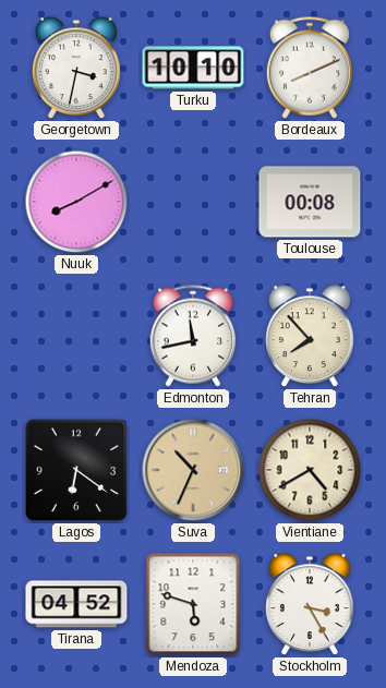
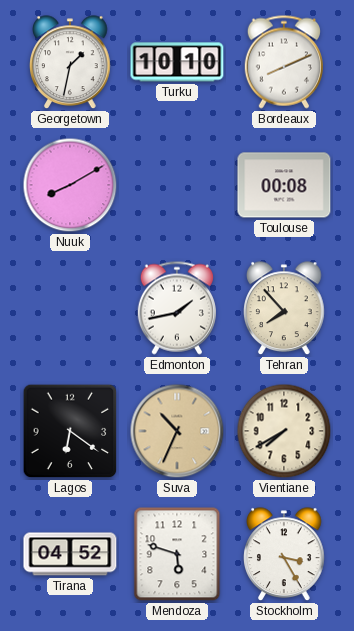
Georgetown: 3:32 -> 1:32
Edmonton: 11:43 -> 1:43
Vientiane: 4:40 -> 7:40
